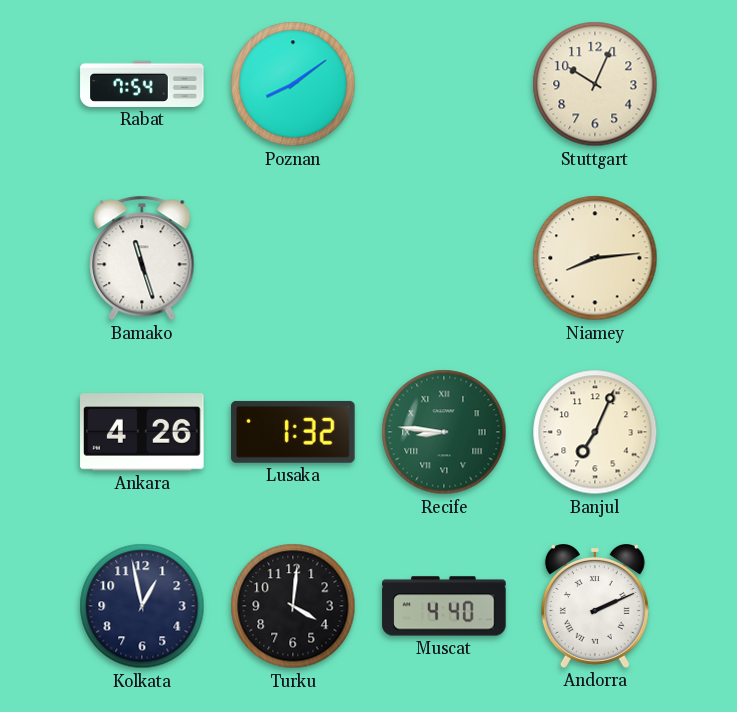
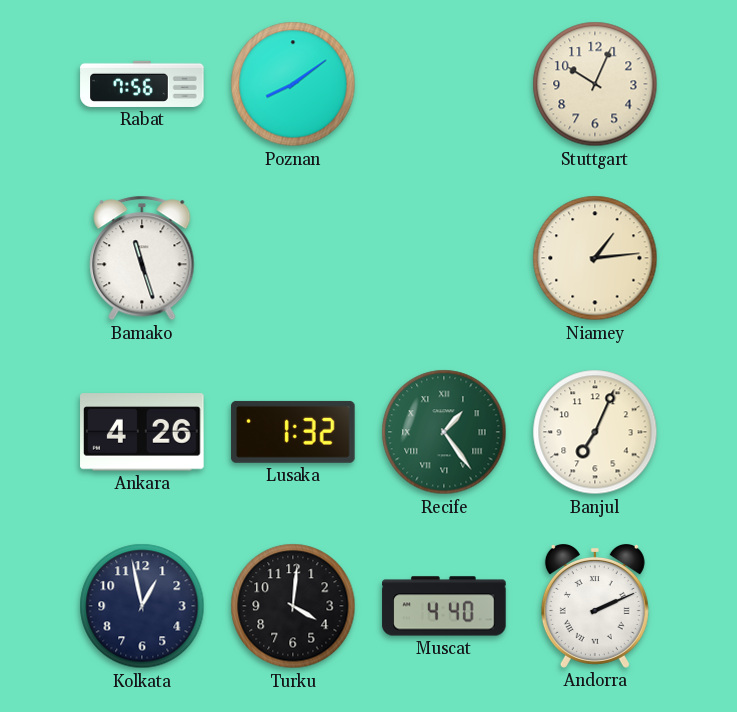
Rabat: 7:54 -> 7:56
Niamey: 8:14 -> 1:14
Recife: 8:46 -> 1:24
